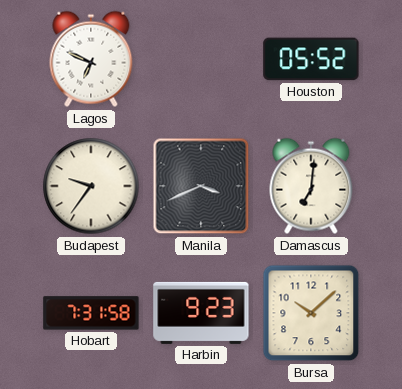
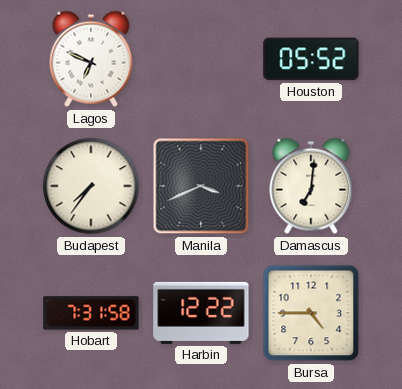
Budapest: 9:36 -> 7:36
Harbin: 9:23 -> 12:22
Bursa: 10:08 -> 4:45
